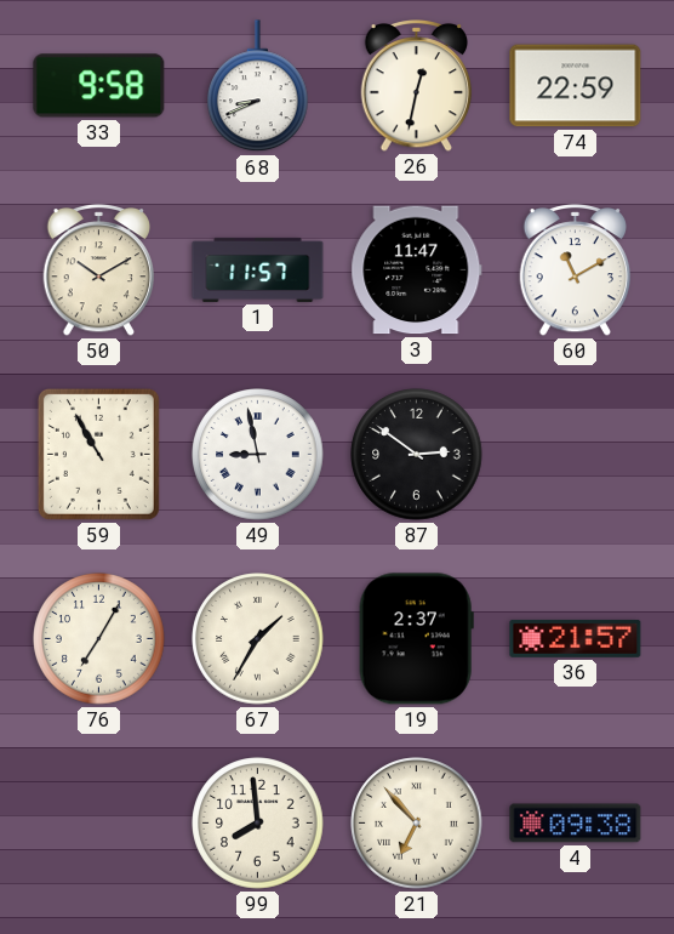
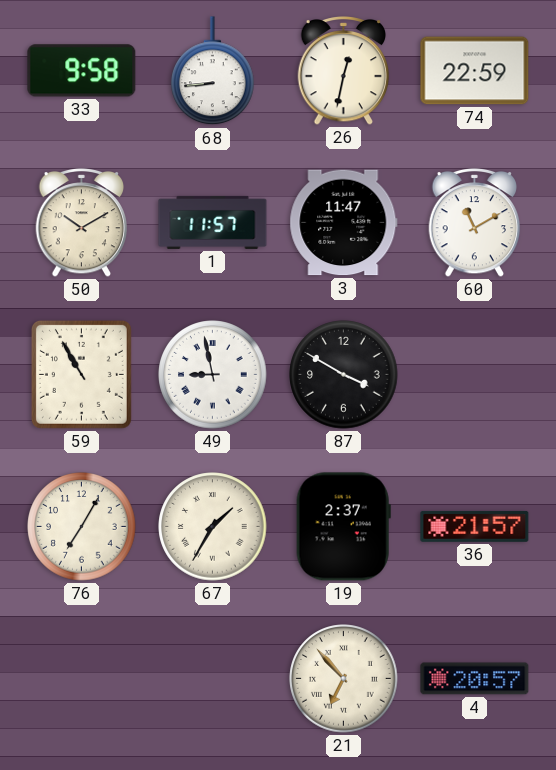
68: 8:41 -> 8:44
87: 2:51 -> 3:50
99: 7:59 -> none
4: 09:38 -> 20:57
